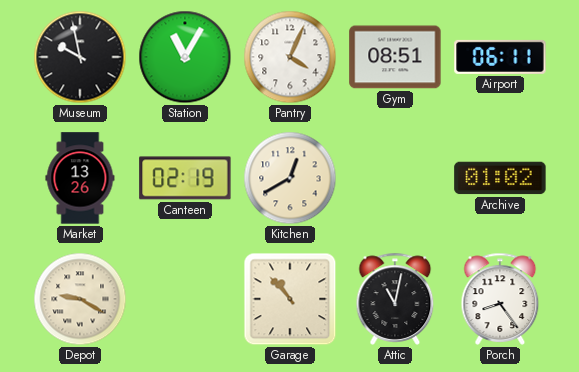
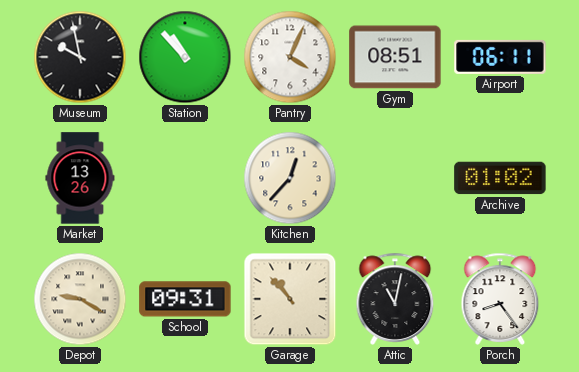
Station: 11:05 -> 10:53
Canteen: 02:19 -> none
Kitchen: 12:40 -> 12:37
School: none -> 09:31
